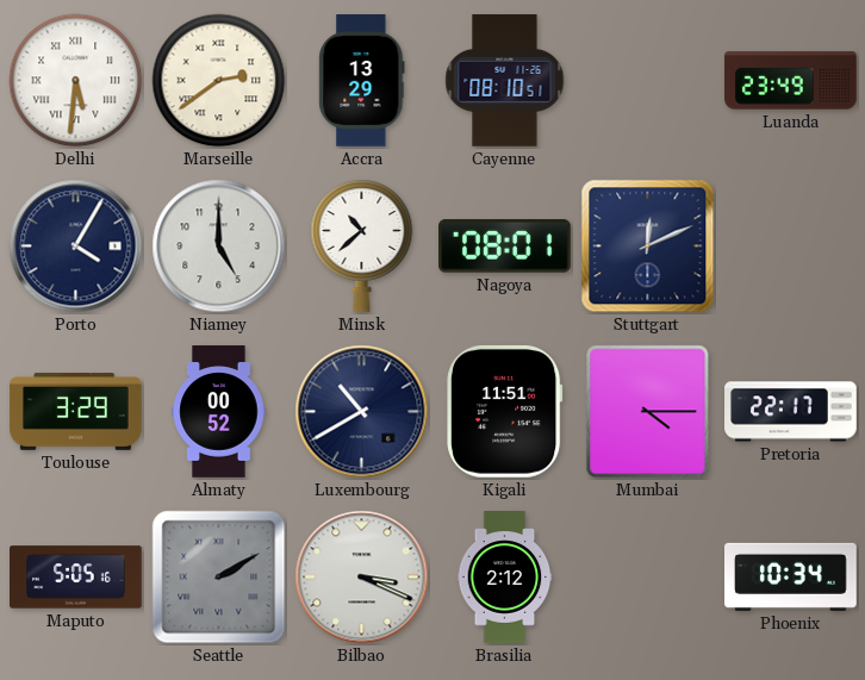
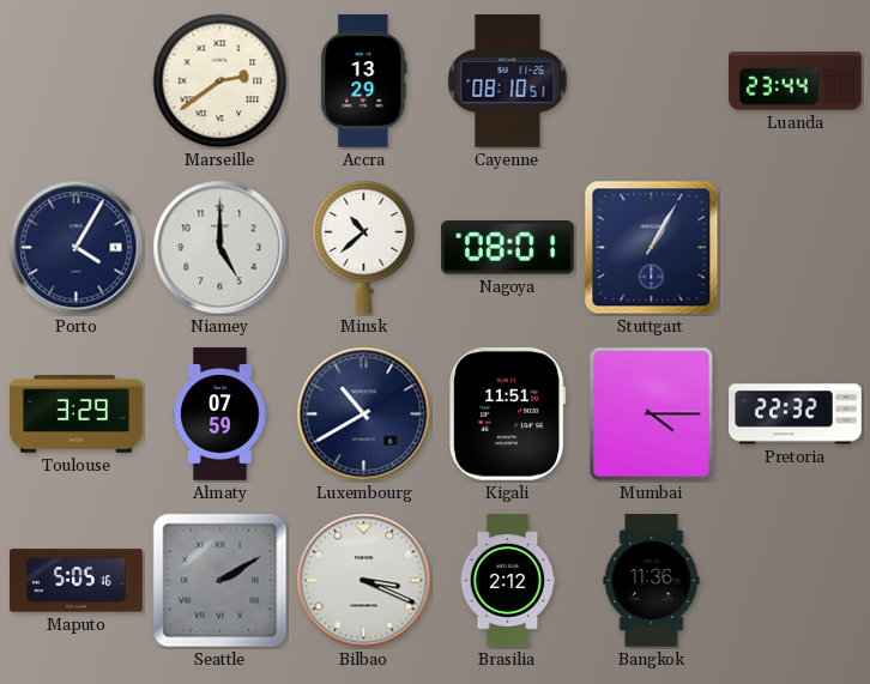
Delhi: 5:31 -> none
Luanda: 23:49 -> 23:44
Stuttgart: 12:11 -> 1:05
Almaty: 00:52 -> 07:59
Pretoria: 22:17 -> 22:32
Bangkok: none -> 11:36
Phoenix: 10:34 -> none
